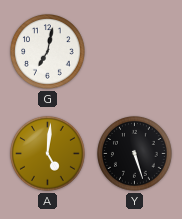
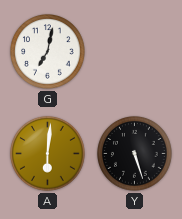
A: 5:01 -> 6:01
